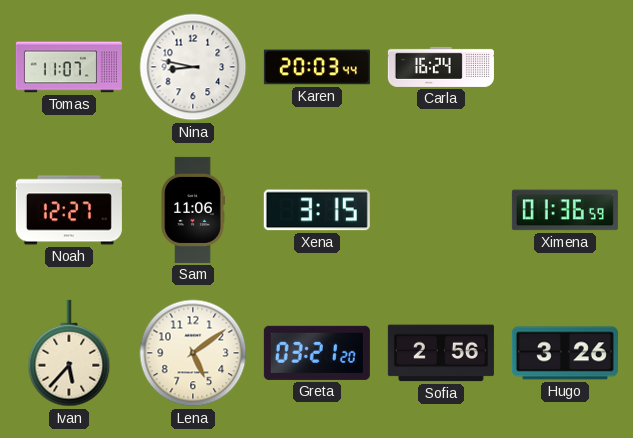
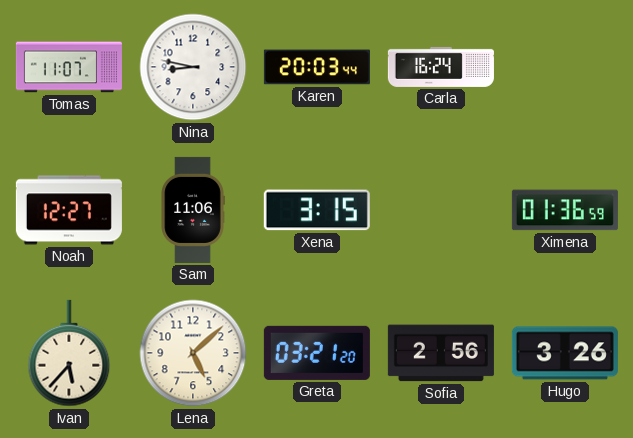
Lena: 5:09 -> 5:08
